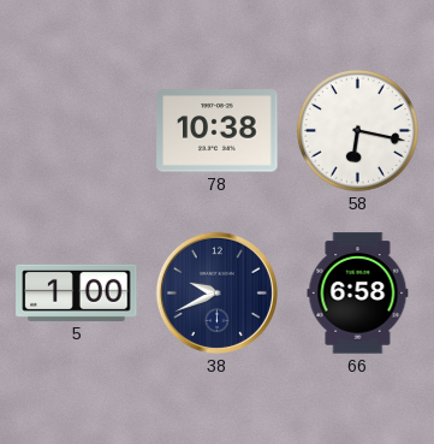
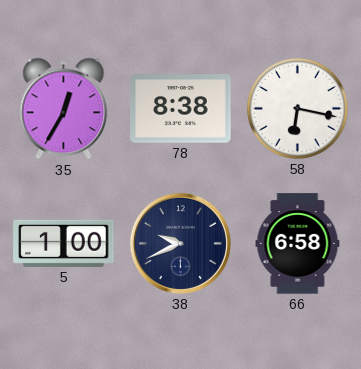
35: none -> 12:35
78: 10:38 -> 8:38
